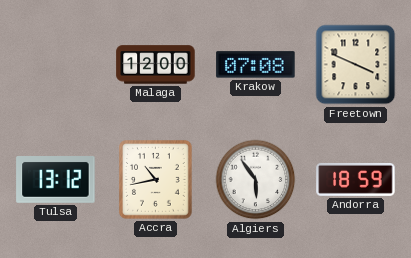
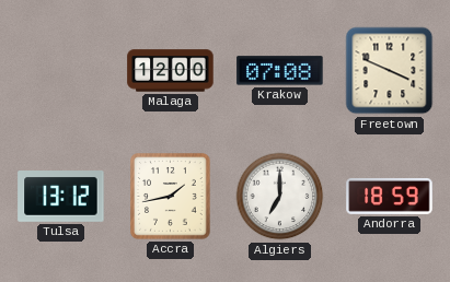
Accra: 10:43 -> 1:43
Algiers: 5:54 -> 7:00
